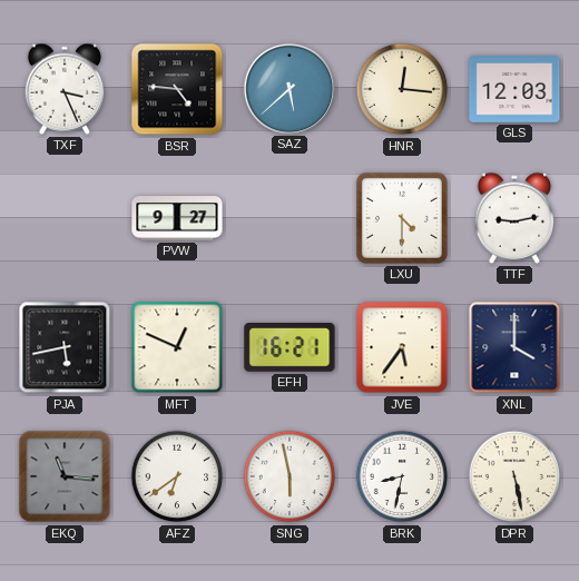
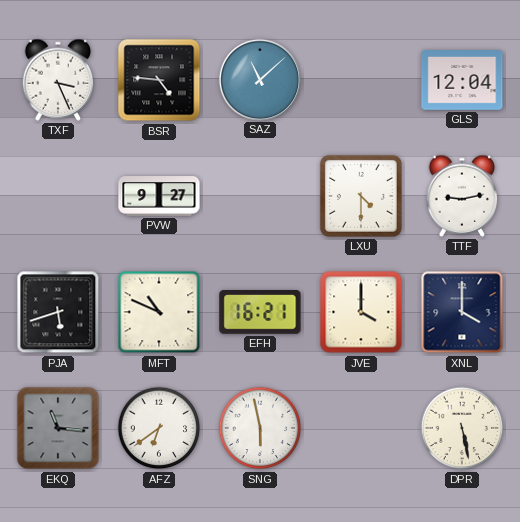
SAZ: 5:38 -> 11:08
HNR: 12:16 -> none
GLS: 12:03 -> 12:04
PJA: 5:43 -> 5:42
MFT: 12:49 -> 10:49
JVE: 5:36 -> 4:00
BRK: 8:32 -> none
